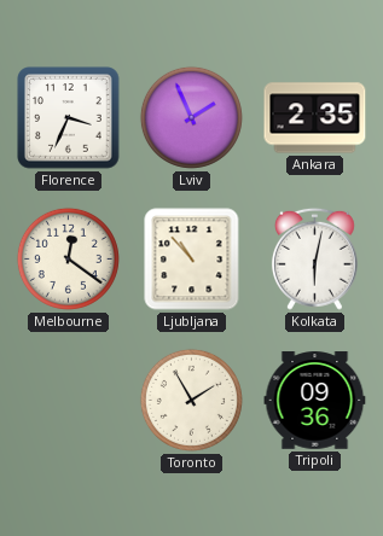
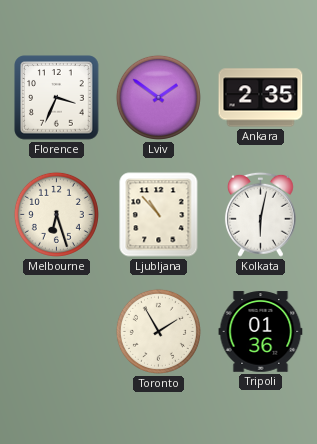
Lviv: 1:56 -> 1:51
Melbourne: 12:21 -> 6:27
Tripoli: 09:36 -> 01:36
